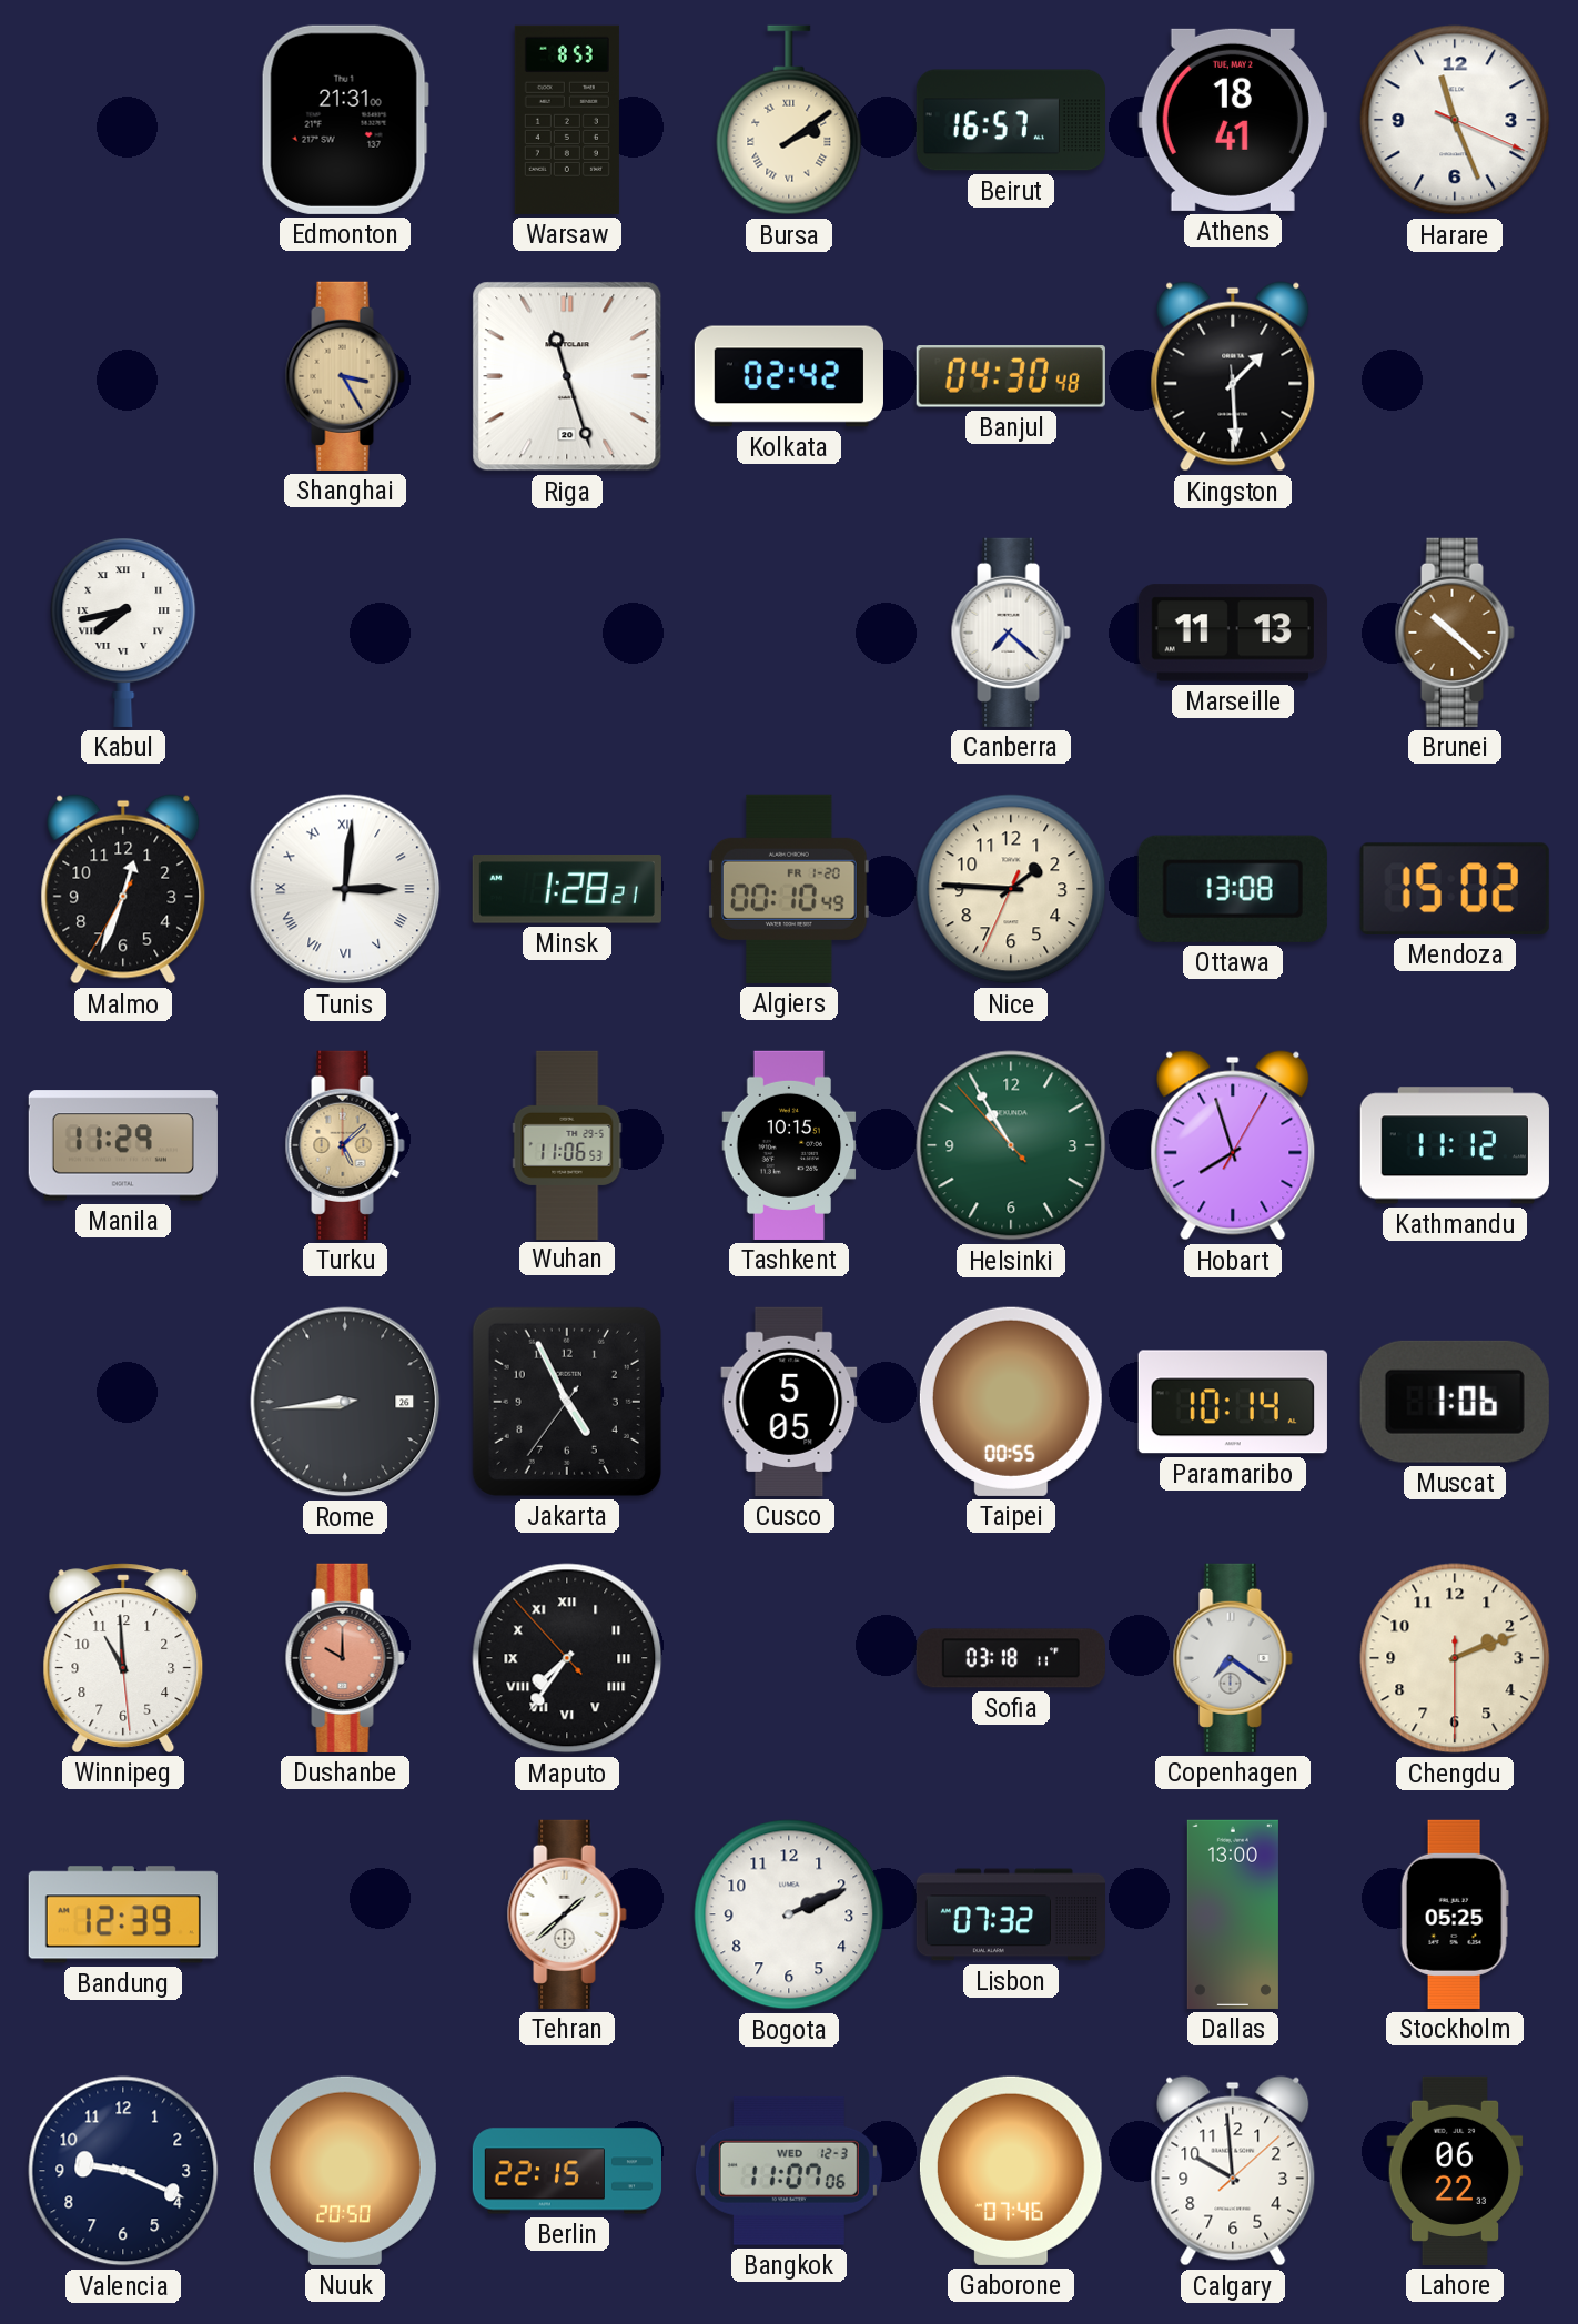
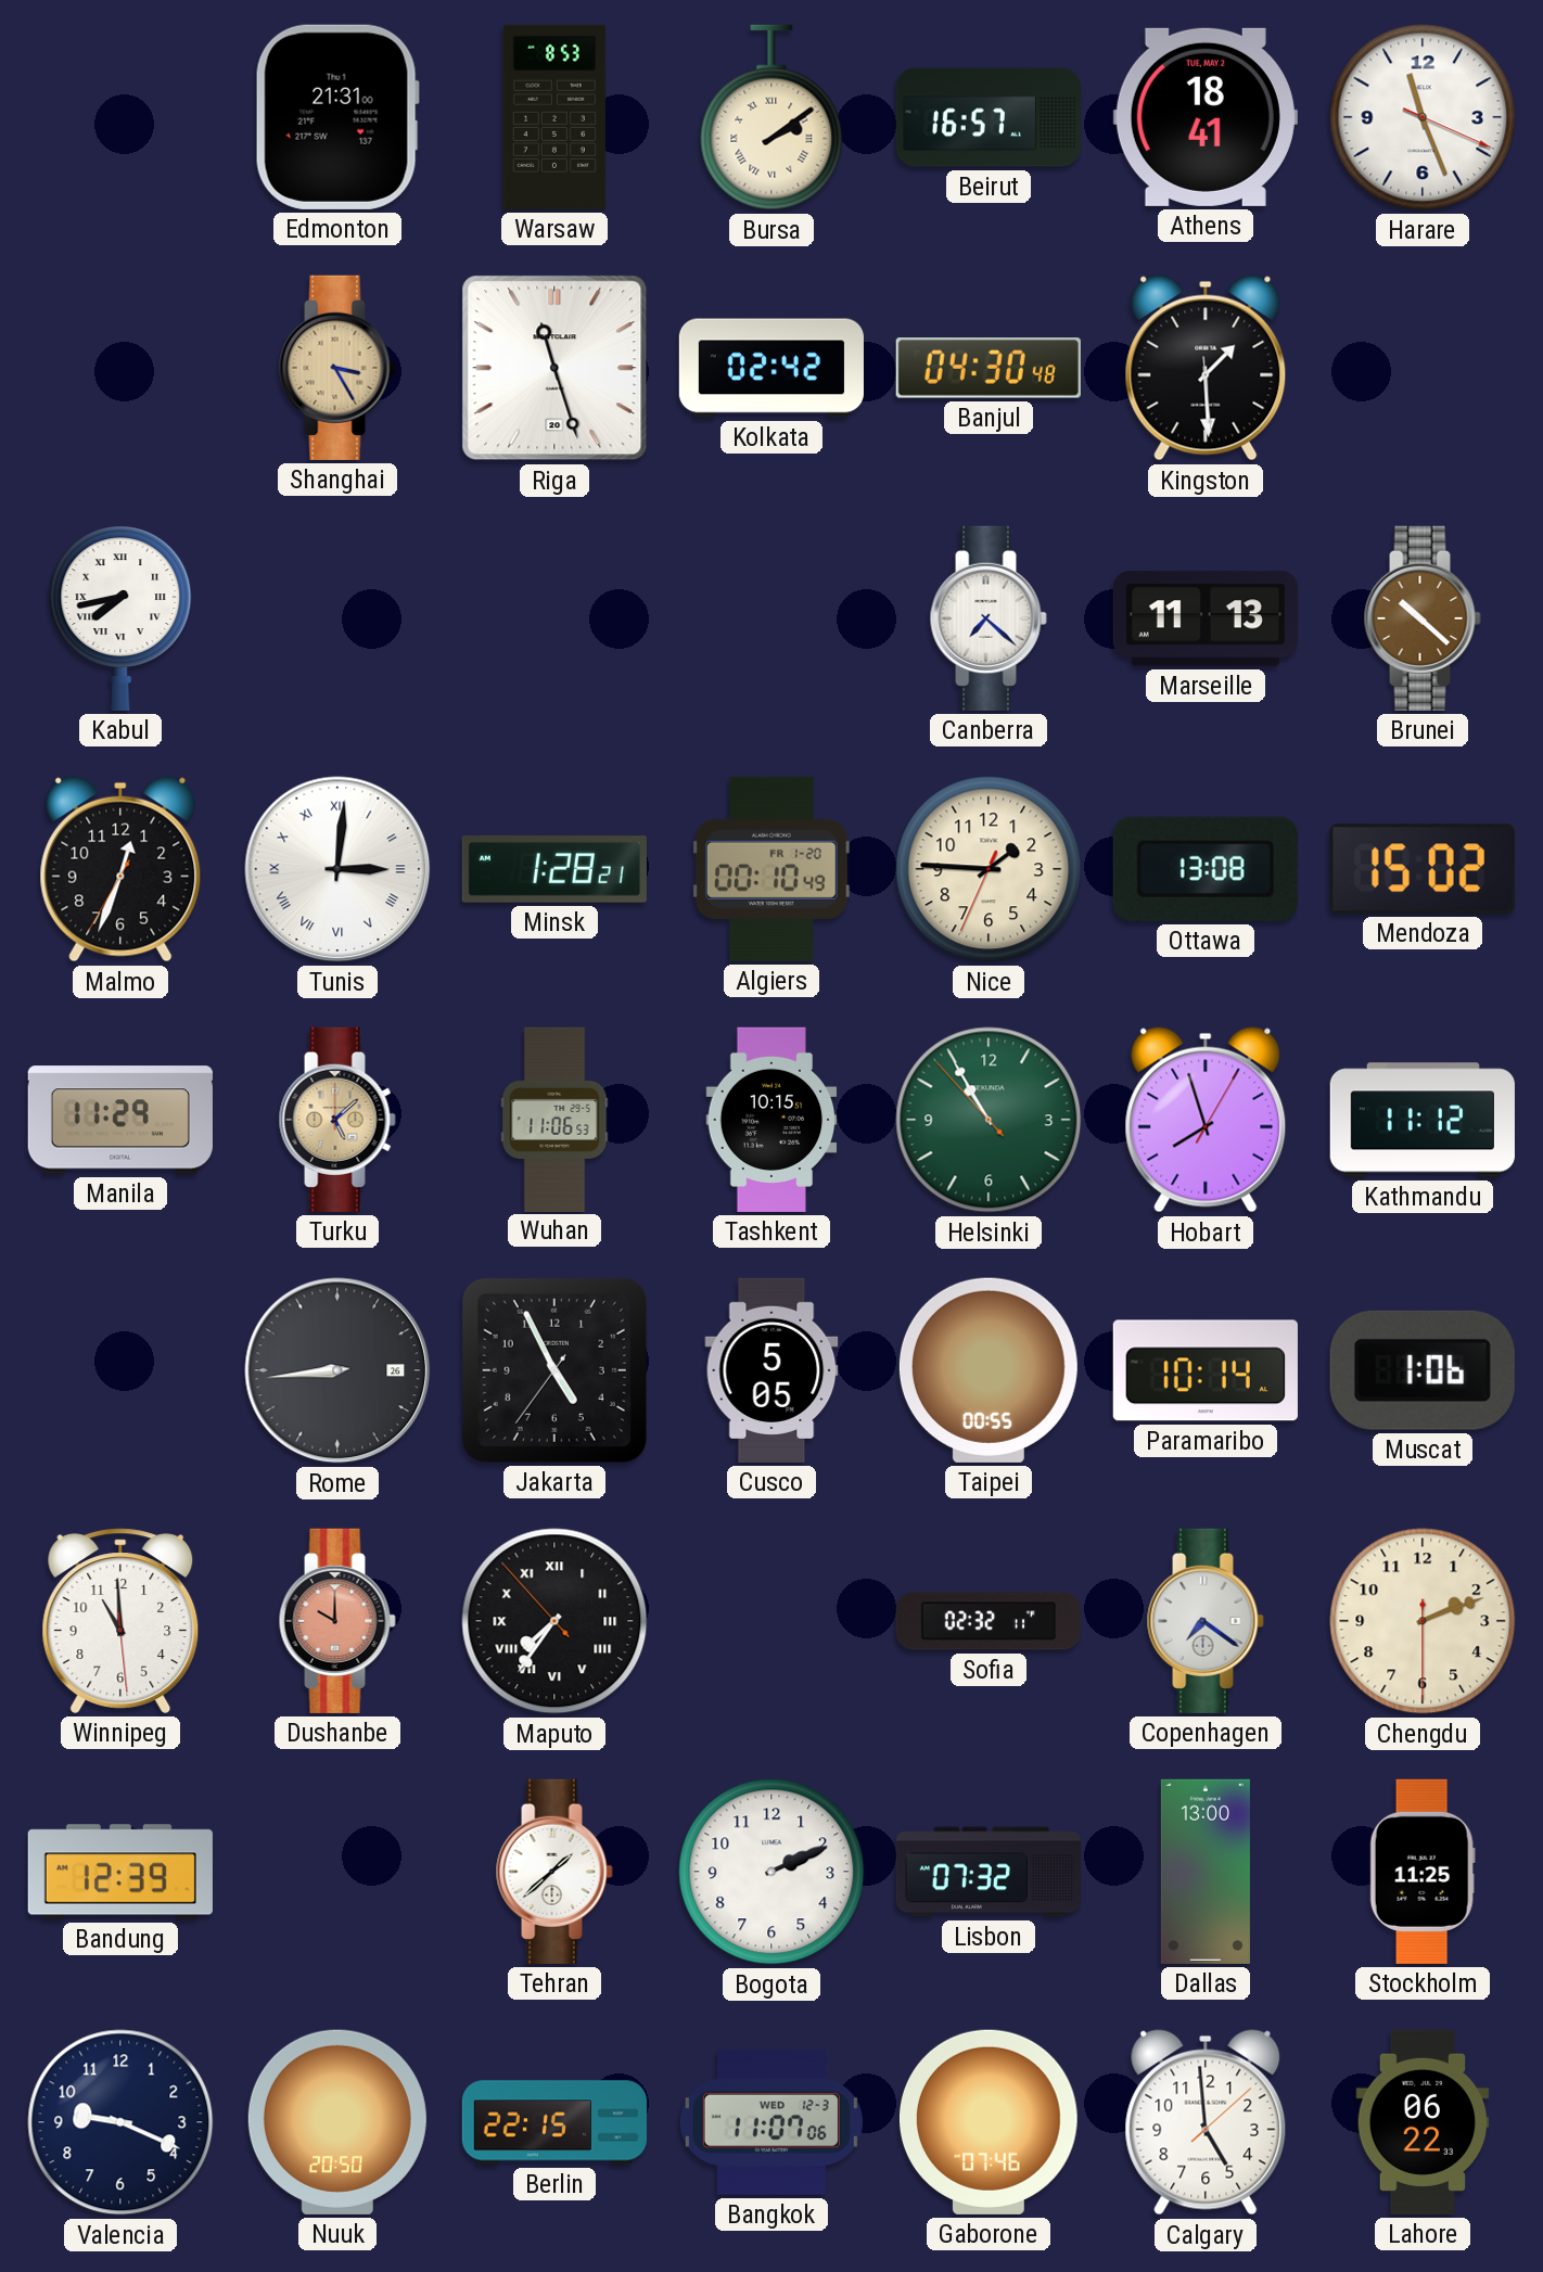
Sofia: 03:18 -> 02:32
Stockholm: 05:25 -> 11:25
Calgary: 9:59 -> 4:59
